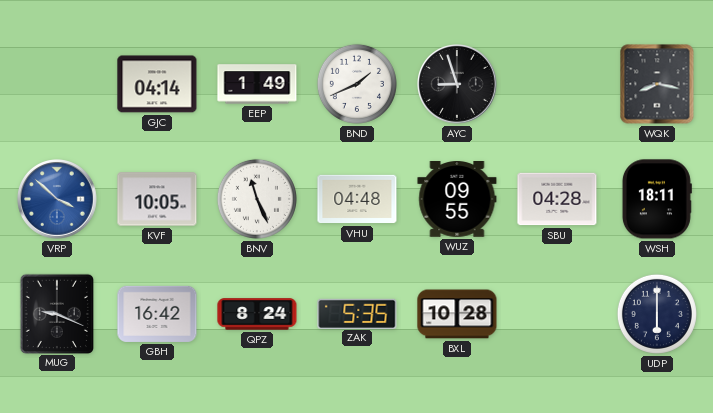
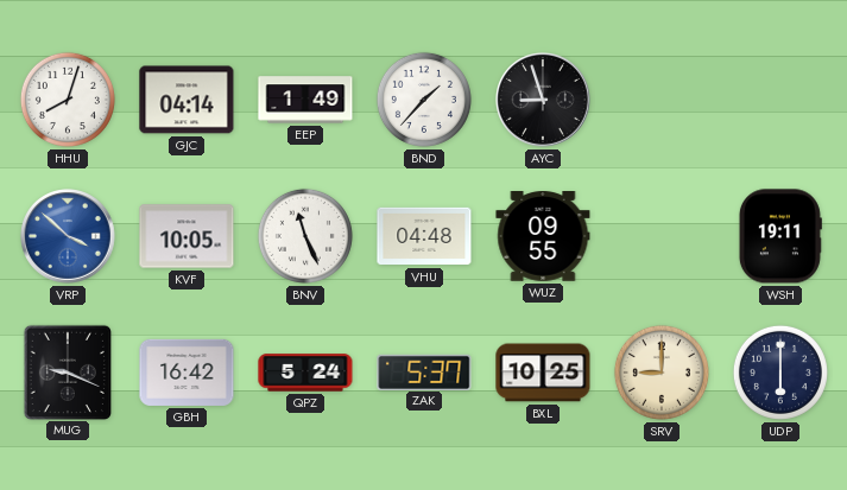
HHU: none -> 8:03
BND: 1:41 -> 1:37
WQK: 8:17 -> none
SBU: 04:28 -> none
WSH: 18:11 -> 19:11
QPZ: 8:24 -> 5:24
ZAK: 5:35 -> 5:37
BXL: 10:28 -> 10:25
SRV: none -> 9:00
